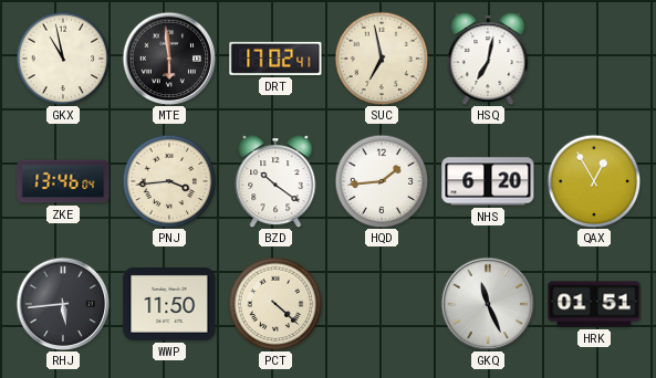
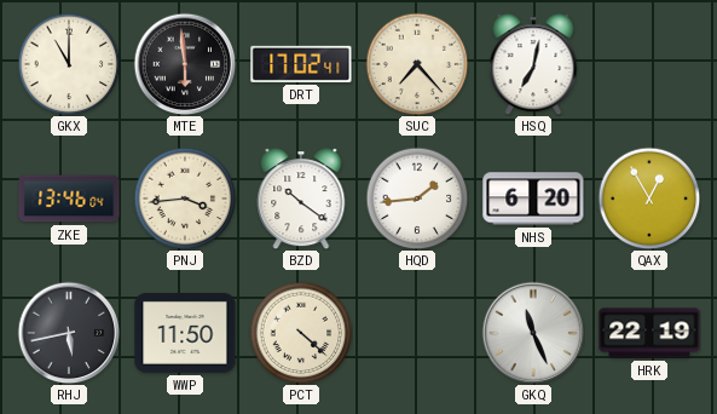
GKX: 10:58 -> 11:00
SUC: 6:58 -> 7:23
RHJ: 5:44 -> 5:43
HRK: 01:51 -> 22:19
